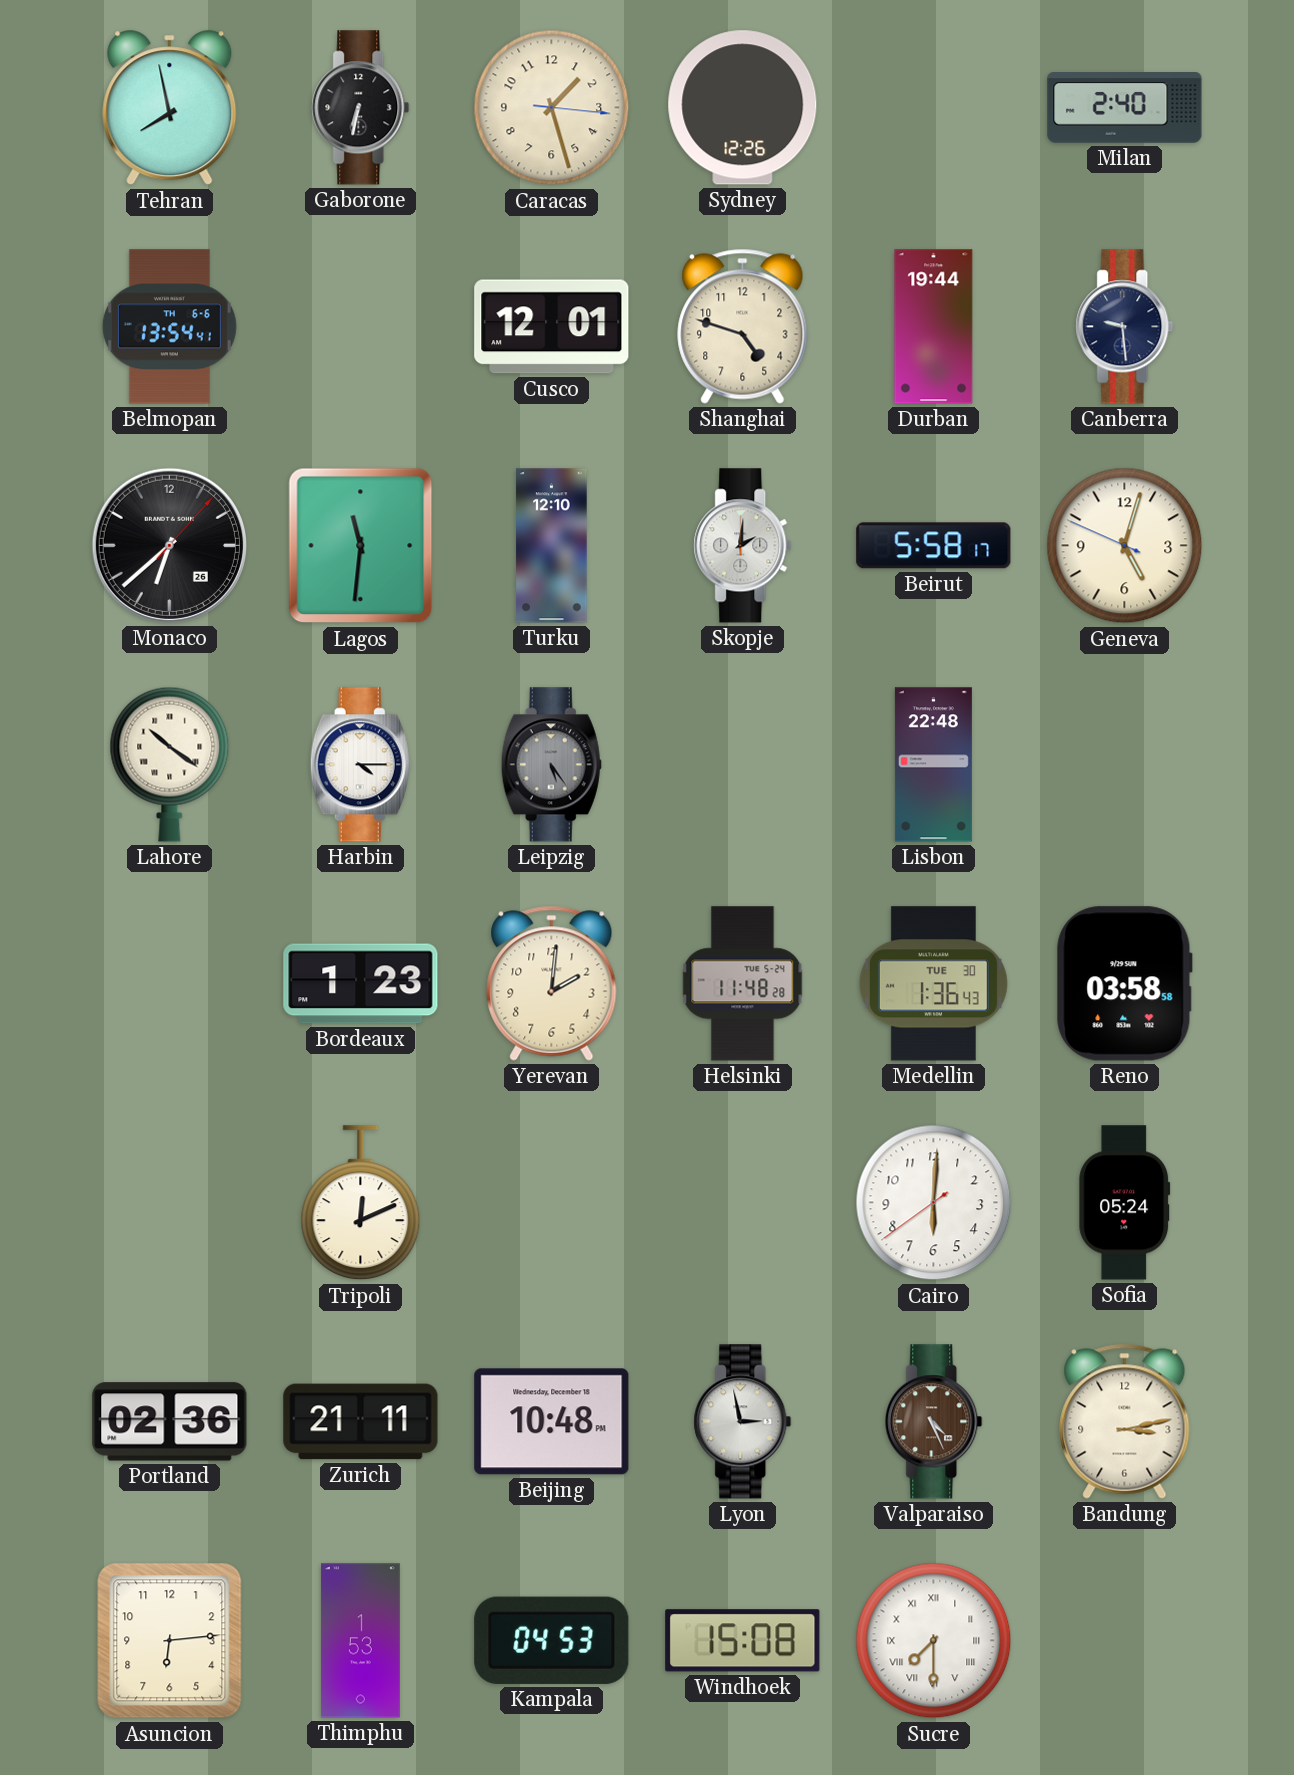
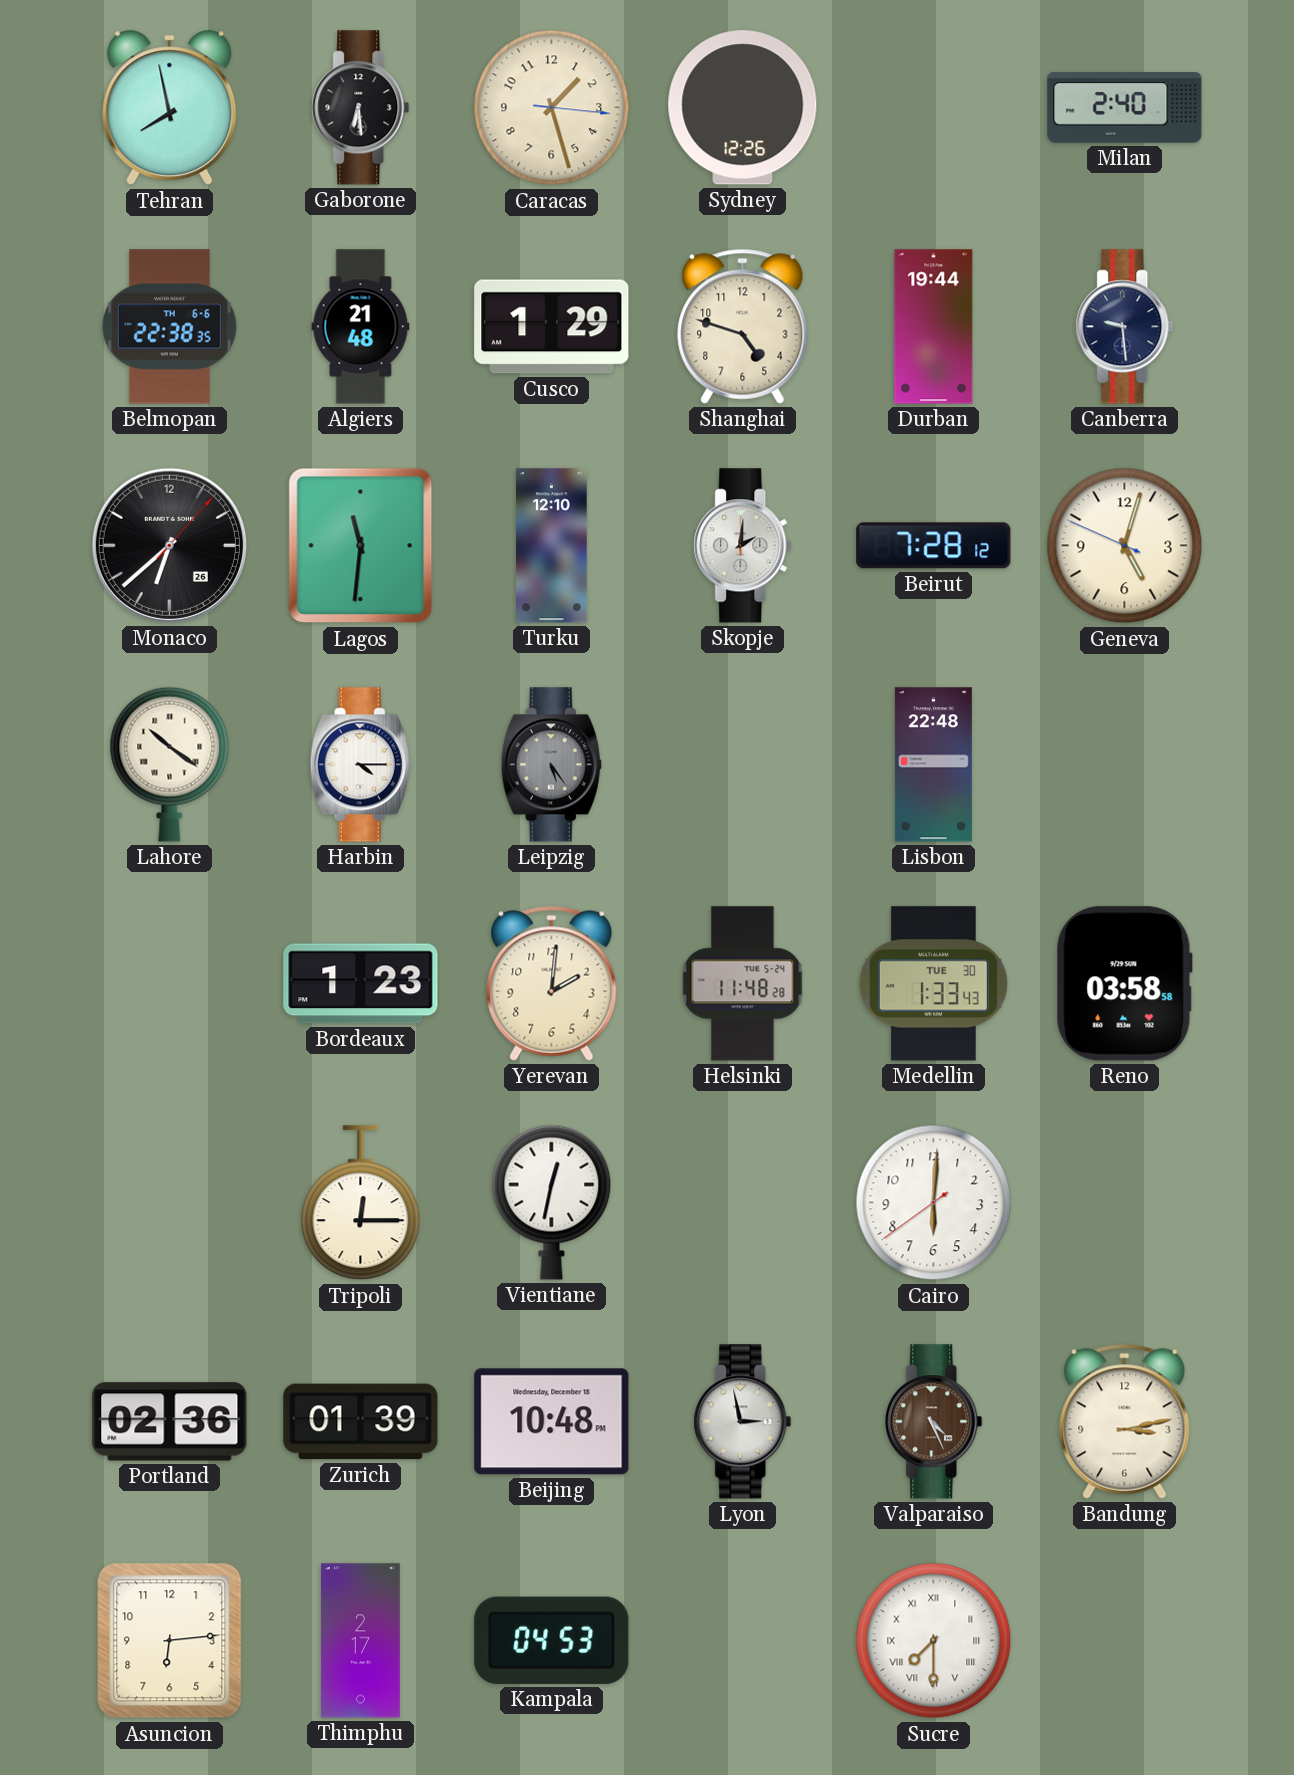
Gaborone: 6:32 -> 6:29
Belmopan: 13:54 -> 22:38
Algiers: none -> 21:48
Cusco: 12:01 -> 1:29
Beirut: 5:58 -> 7:28
Medellin: 1:36 -> 1:33
Tripoli: 12:11 -> 12:15
Vientiane: none -> 12:32
Sofia: 05:24 -> none
Zurich: 21:11 -> 01:39
Thimphu: 1:53 -> 2:17
Windhoek: 15:08 -> none
